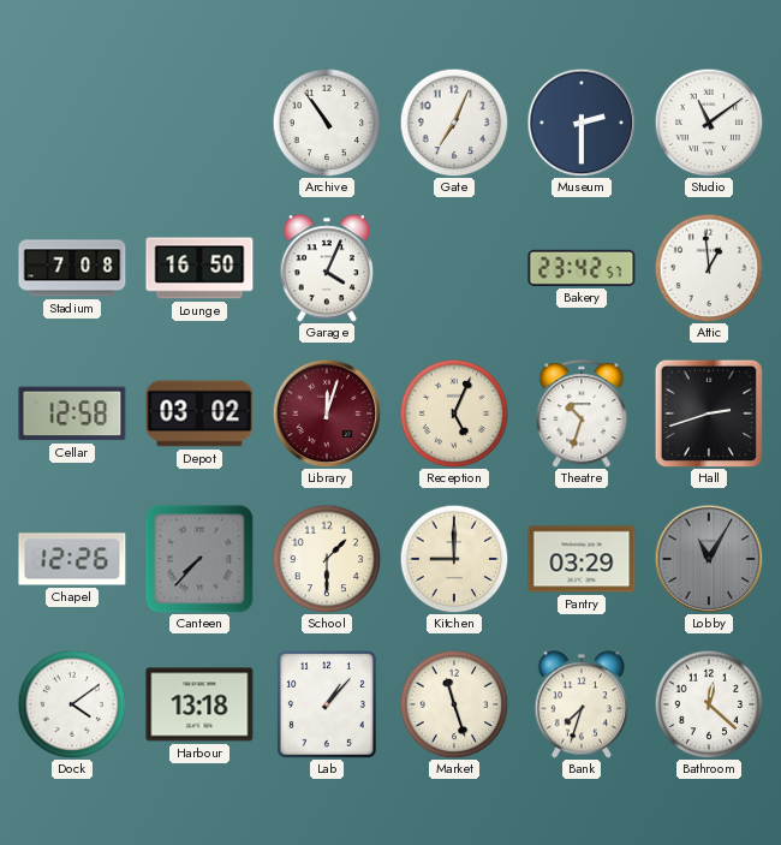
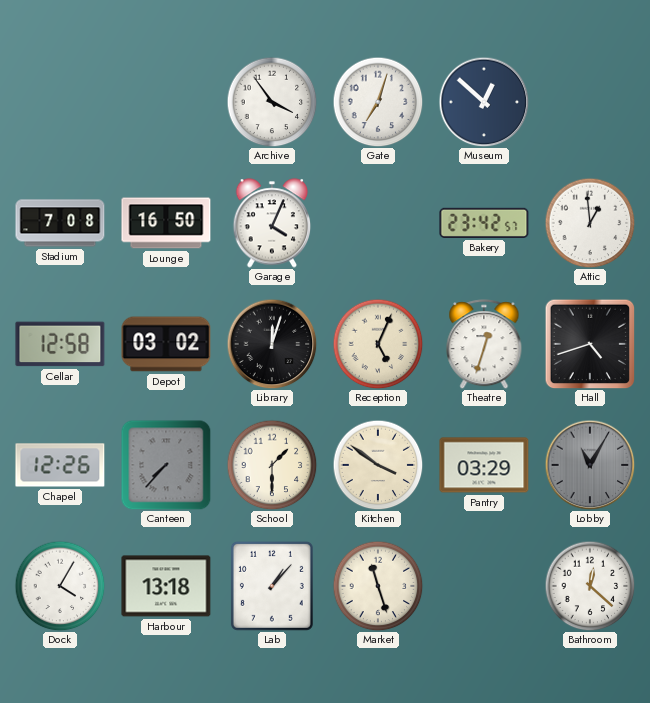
Archive: 10:54 -> 3:54
Gate: 7:04 -> 7:03
Museum: 2:30 -> 12:52
Studio: 11:09 -> none
Library dial: burgundy -> black
Theatre: 10:33 -> 12:33
Hall: 2:42 -> 4:42
Kitchen: 9:00 -> 3:51
Dock: 4:09 -> 4:05
Bank: 7:33 -> none
